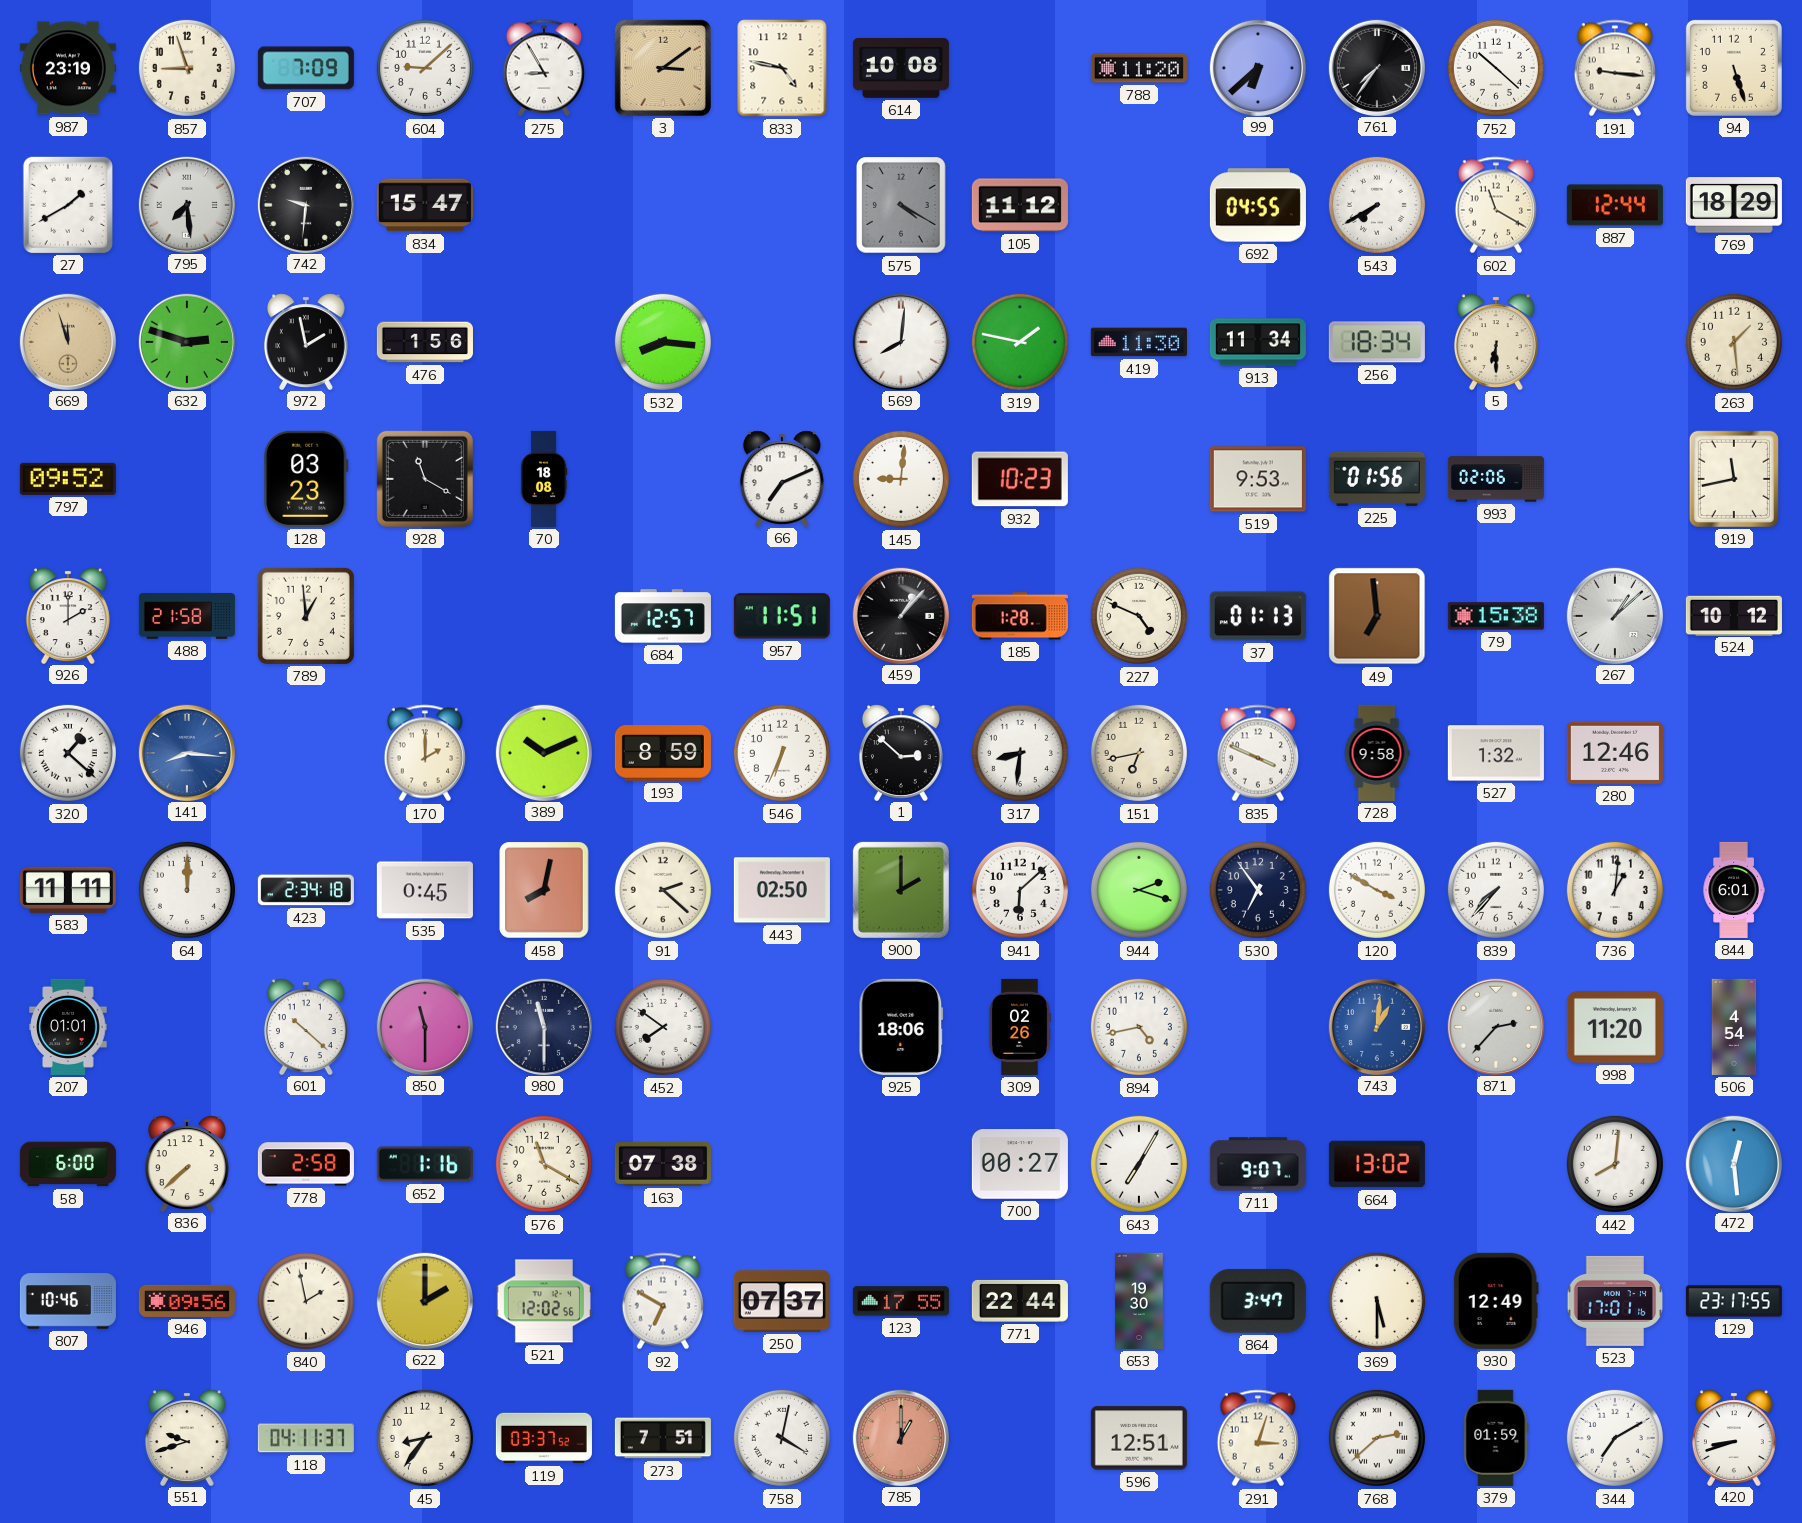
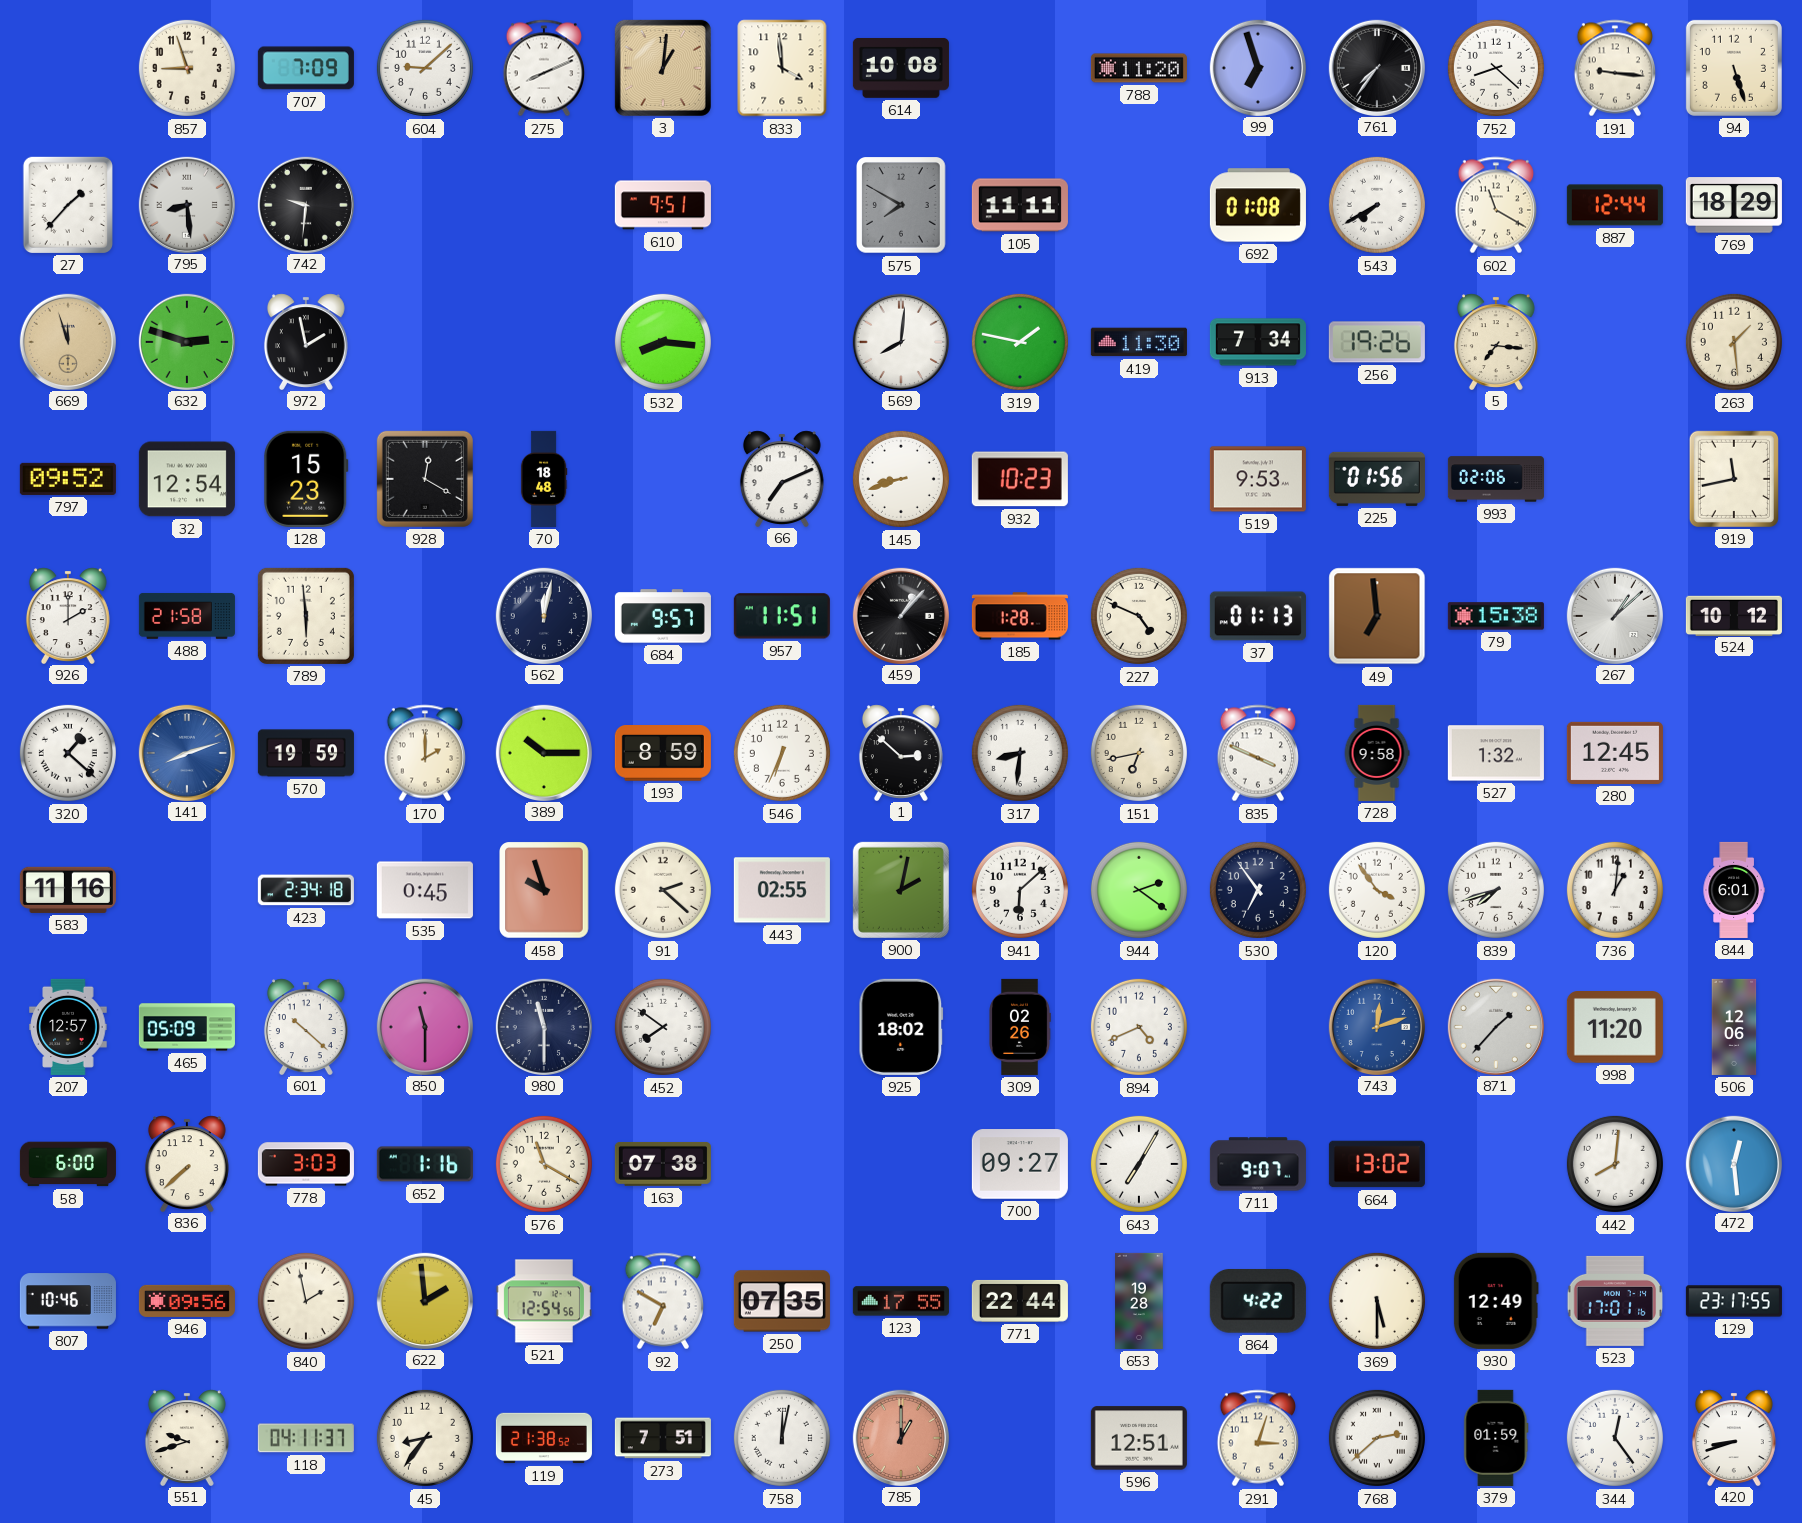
987: 23:19 -> none
275: 8:55 -> 8:11
3: 3:09 -> 1:01
833: 4:47 -> 3:59
99: 6:38 -> 6:57
752: 10:22 -> 8:22
27: 1:40 -> 1:37
795: 7:29 -> 8:29
834: 15:47 -> none
610: none -> 9:51
575: 4:20 -> 7:50
105: 11:12 -> 11:11
692: 04:55 -> 01:08
476: 1:56 -> none
913: 11:34 -> 7:34
256: 18:34 -> 19:26
5: 6:30 -> 7:16
32: none -> 12:54
128: 03:23 -> 15:23
928: 11:20 -> 12:20
70: 18:08 -> 18:48
145: 9:01 -> 8:42
789: 12:59 -> 5:59
562: none -> 12:02
684: 12:57 -> 9:57
141: 8:16 -> 8:12
570: none -> 19:59
389: 10:11 -> 10:15
280: 12:46 -> 12:45
583: 11:11 -> 11:16
64: 12:00 -> none
458: 8:02 -> 9:57
443: 02:50 -> 02:55
900: 2:00 -> 2:02
944: 2:18 -> 2:21
120: 3:50 -> 3:54
839: 7:37 -> 7:42
207: 01:01 -> 12:57
465: none -> 05:09
925: 18:06 -> 18:02
894: 4:43 -> 4:41
743: 1:01 -> 12:12
871: 2:37 -> 1:37
506: 4:54 -> 12:06
778: 2:58 -> 3:03
700: 00:27 -> 09:27
622: 2:00 -> 1:59
521: 12:02 -> 12:54
250: 07:37 -> 07:35
653: 19:30 -> 19:28
864: 3:47 -> 4:22
119: 03:37 -> 21:38
758: 4:02 -> 12:02
344: 7:10 -> 12:24
